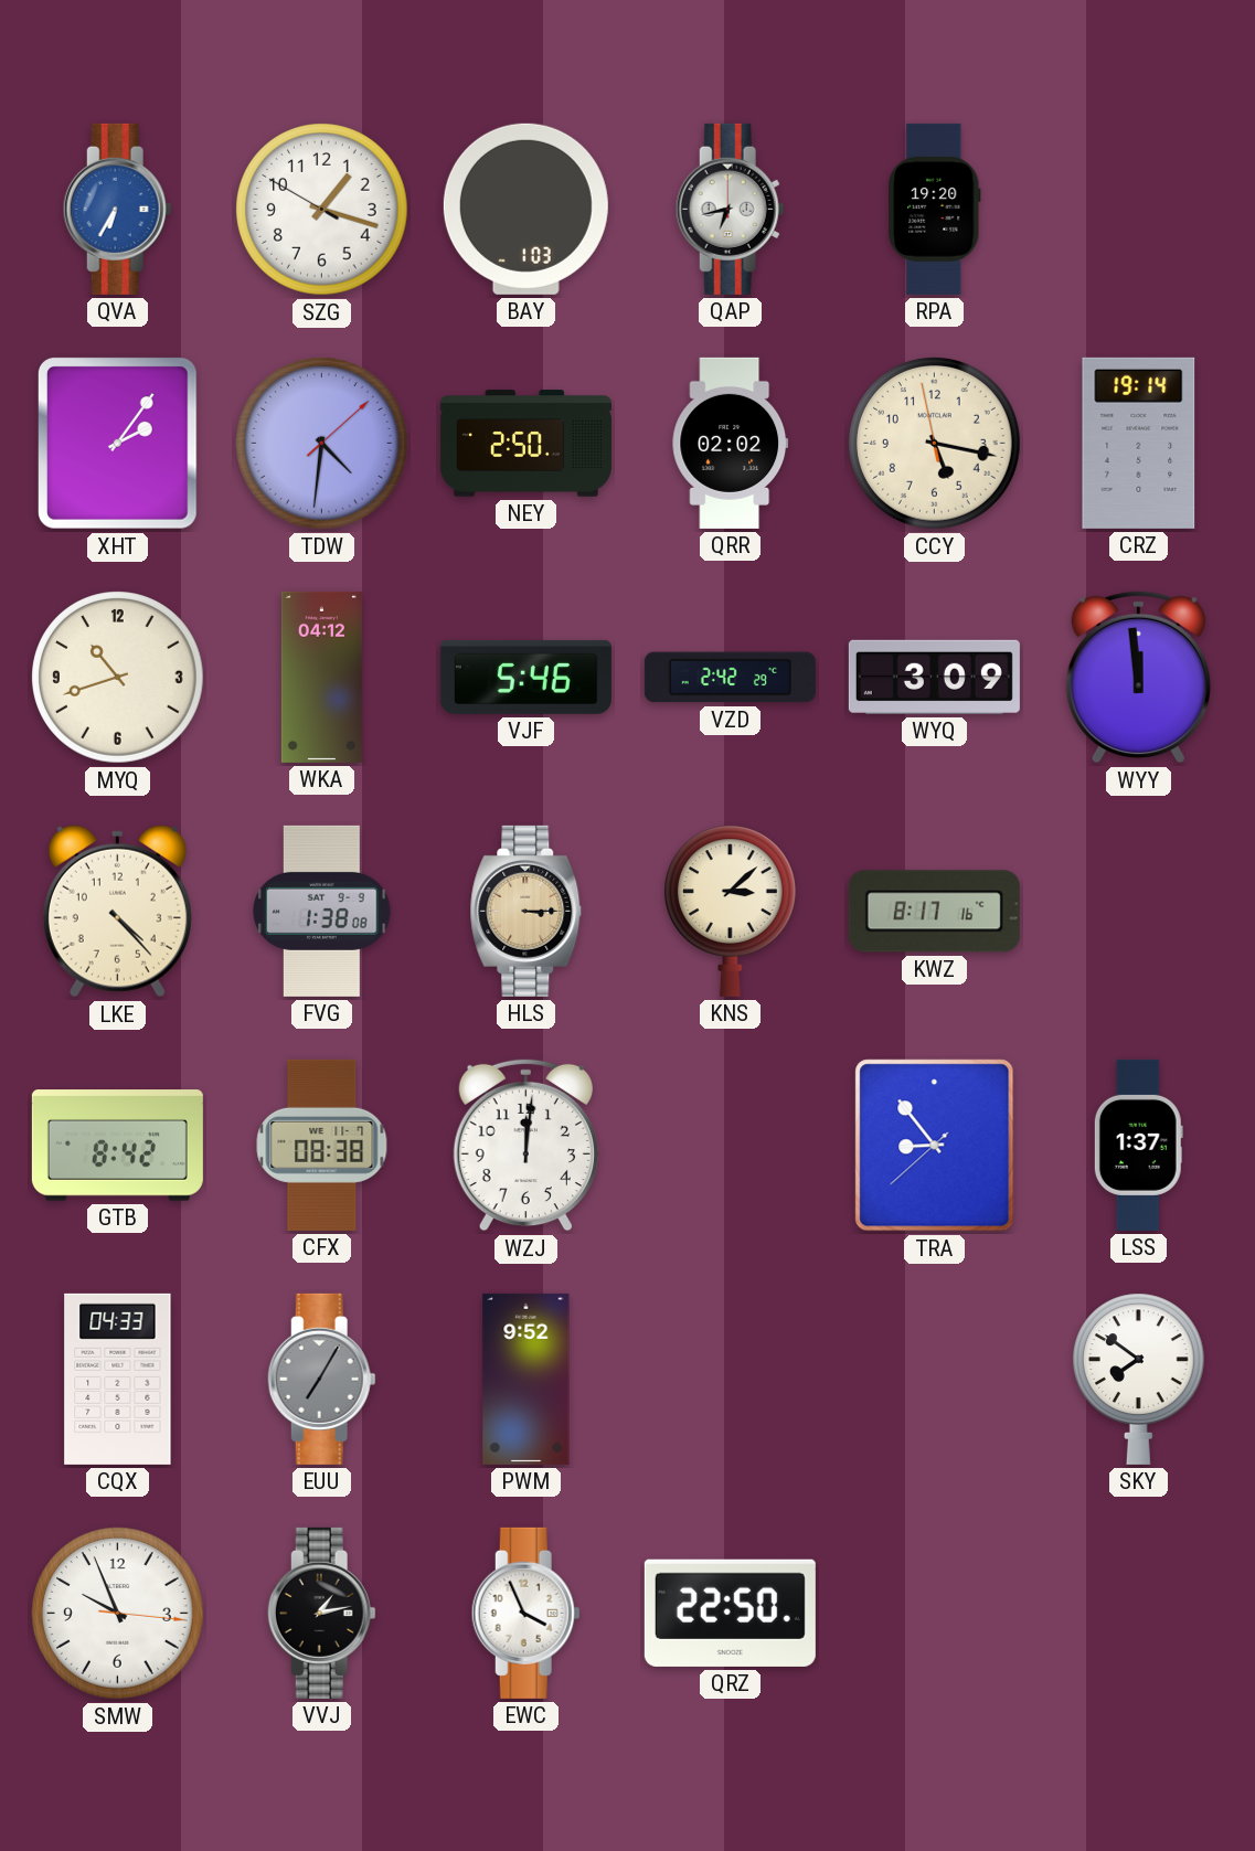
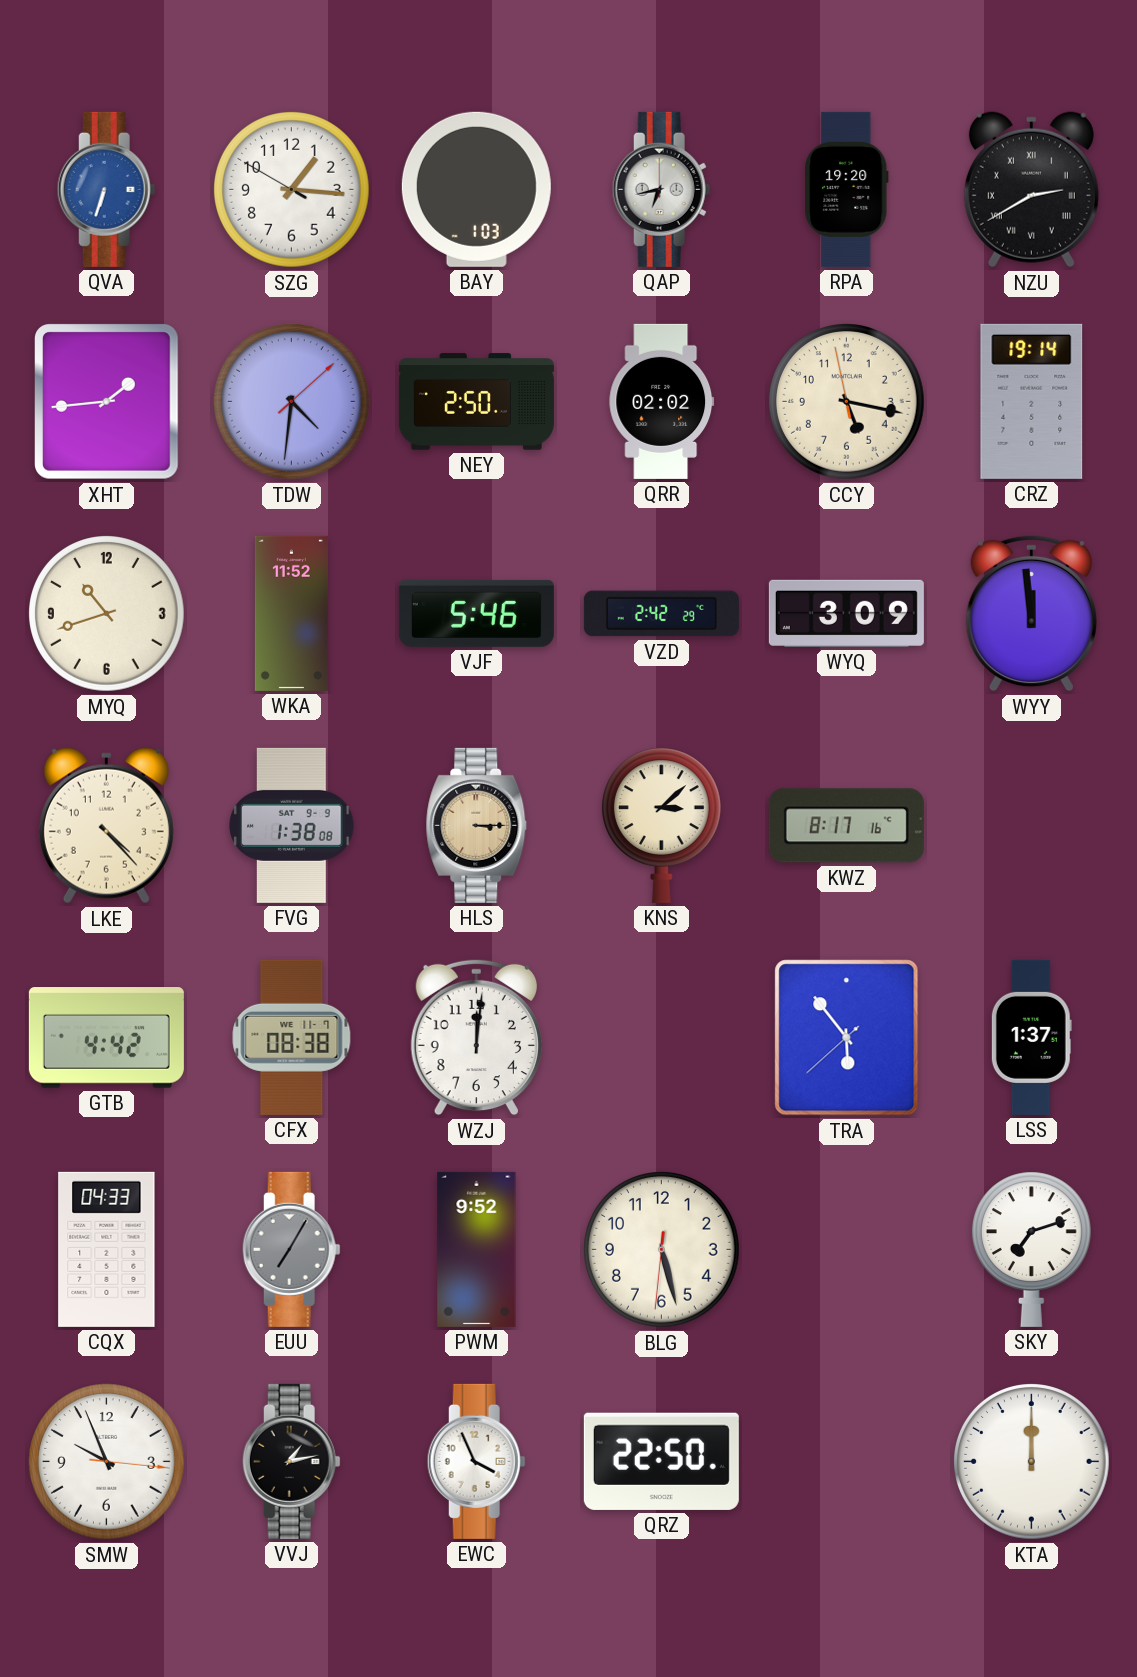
QVA: 6:35 -> 6:33
SZG: 1:17 -> 1:15
NZU: none -> 2:40
XHT: 2:06 -> 1:44
WKA: 04:12 -> 11:52
GTB: 8:42 -> 4:42
TRA: 8:53 -> 5:53
BLG: none -> 5:27
SKY: 7:51 -> 7:12
KTA: none -> 12:00
